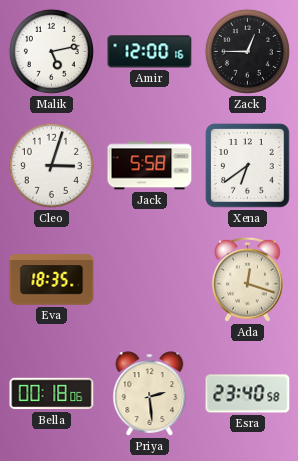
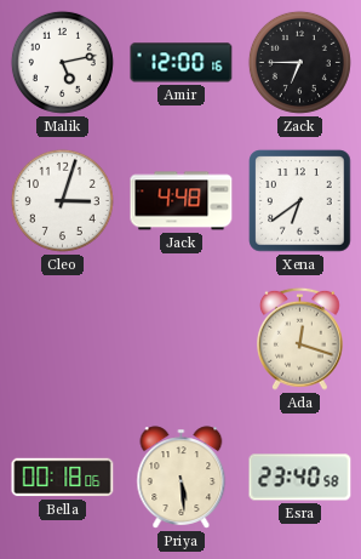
Zack: 12:45 -> 6:45
Jack: 5:58 -> 4:48
Eva: 18:35 -> none
Priya: 2:29 -> 5:29
